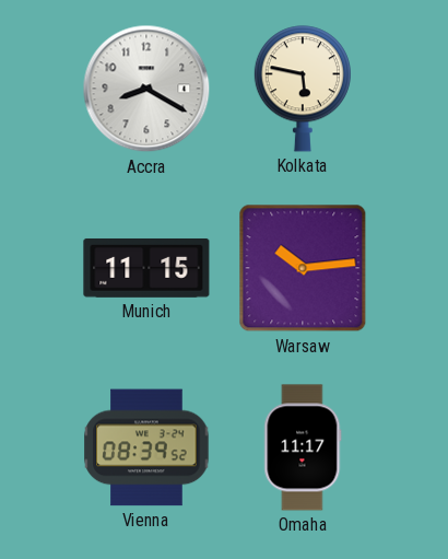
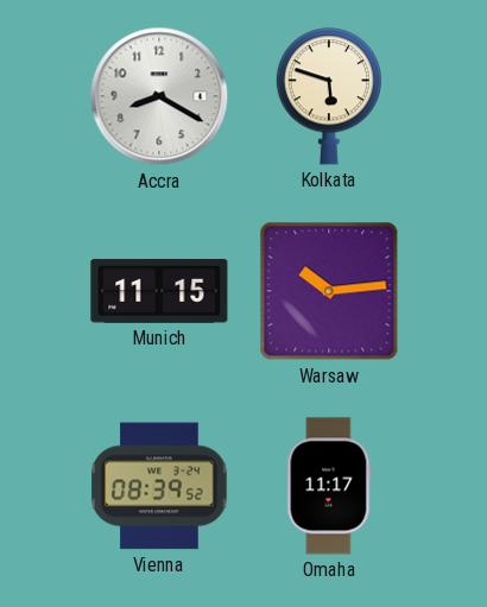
Kolkata: 5:47 -> 5:48
